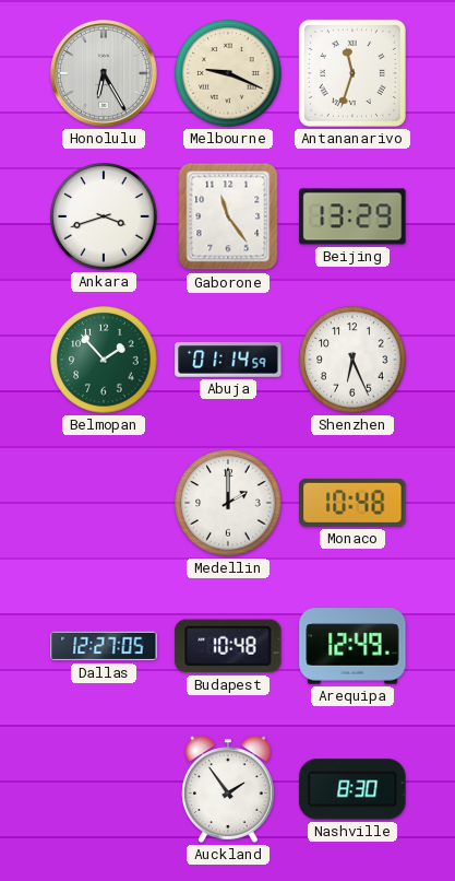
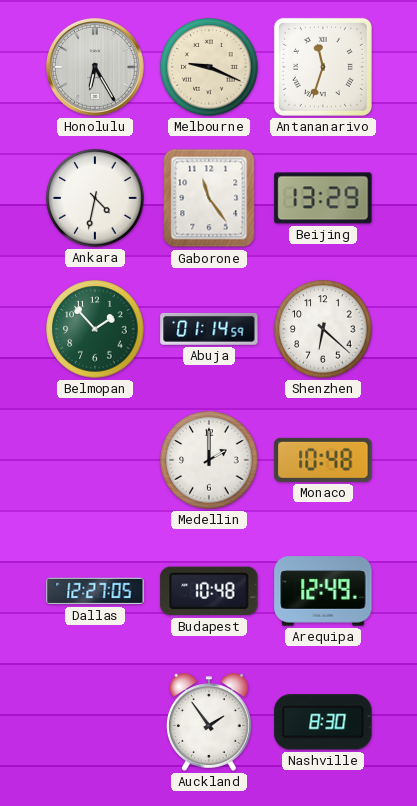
Ankara: 3:42 -> 4:32
Shenzhen: 6:26 -> 6:22
